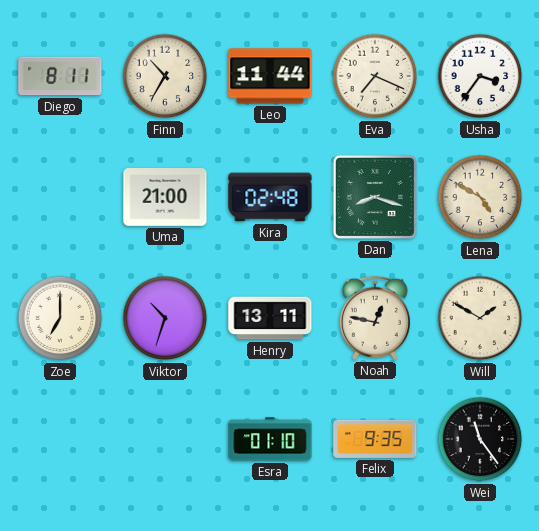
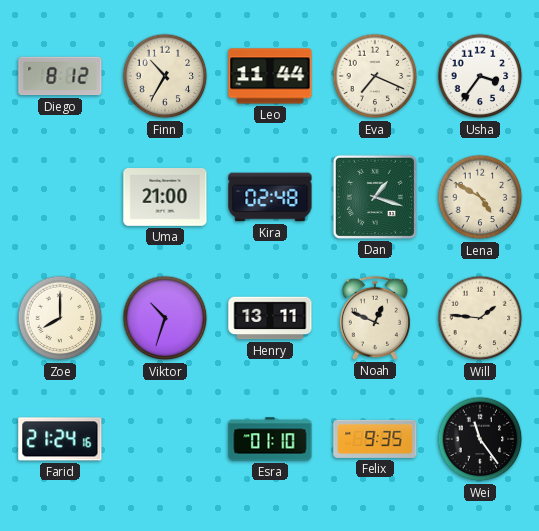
Diego: 8:11 -> 8:12
Dan: 8:18 -> 1:18
Zoe: 7:00 -> 8:00
Noah: 12:47 -> 12:49
Will: 1:50 -> 1:46
Farid: none -> 21:24
